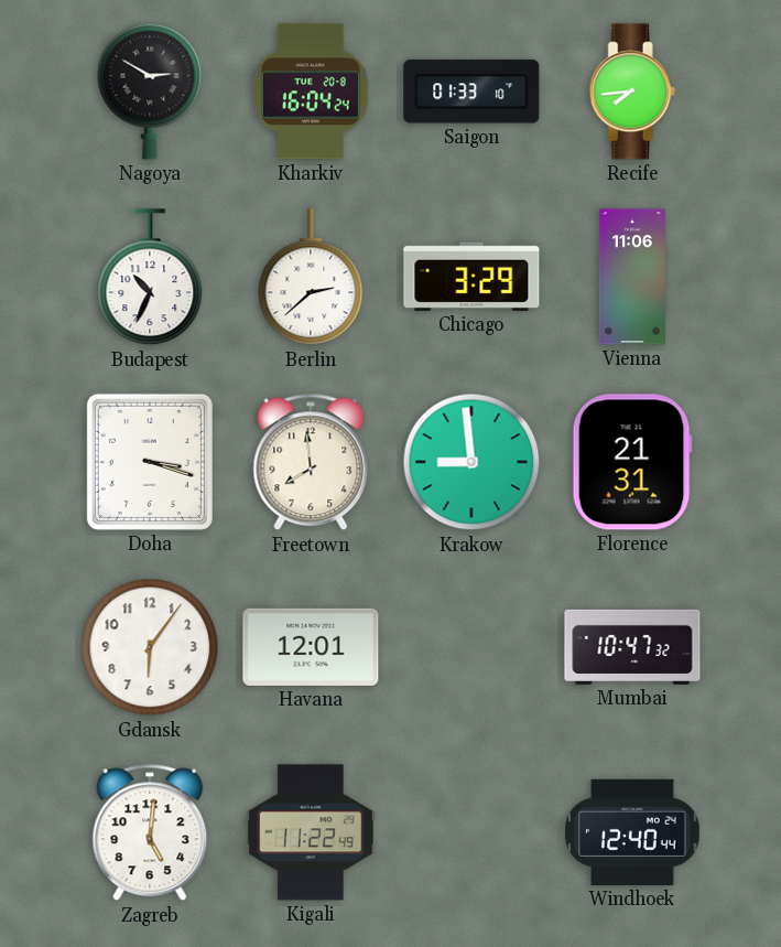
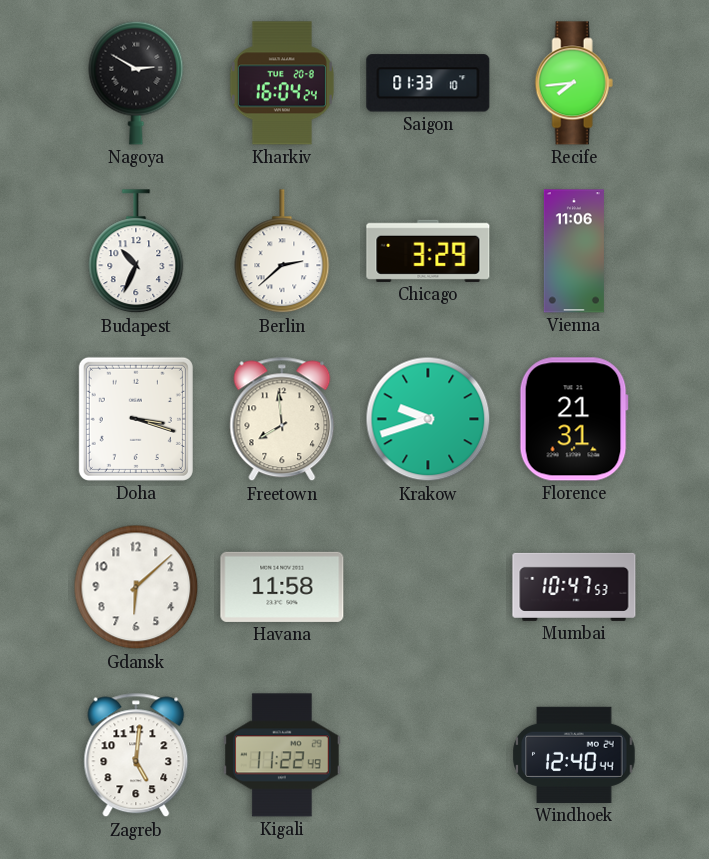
Krakow: 8:59 -> 9:42
Gdansk: 6:06 -> 6:08
Havana: 12:01 -> 11:58
Mumbai: 10:47:32 -> 10:47:53
